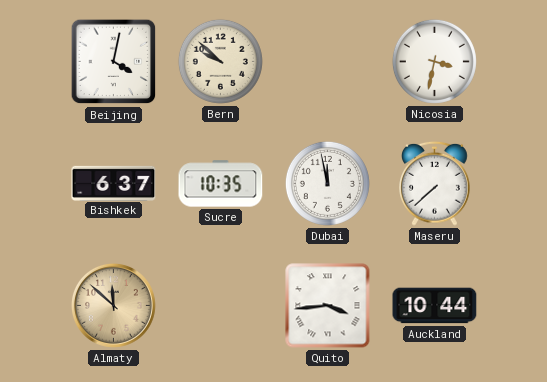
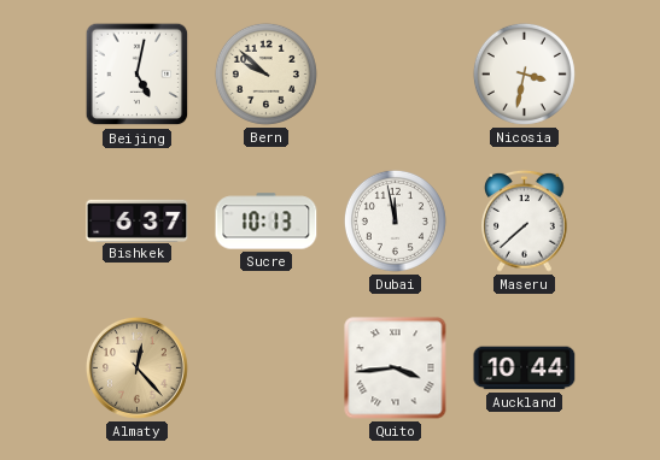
Beijing: 4:02 -> 5:02
Sucre: 10:35 -> 10:13
Almaty: 11:52 -> 12:23
